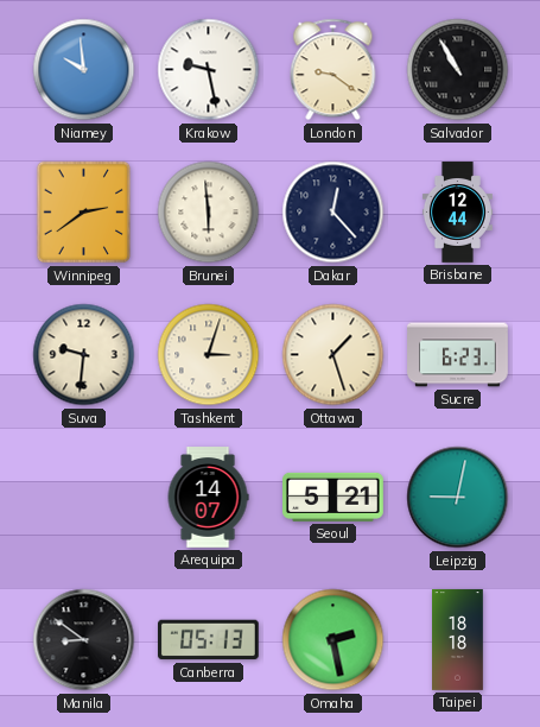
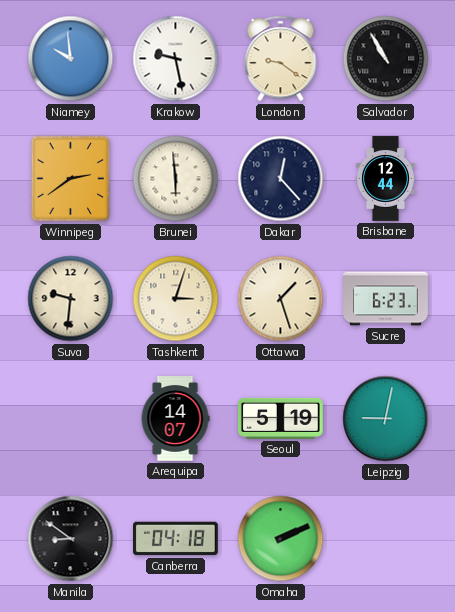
Seoul: 5:21 -> 5:19
Canberra: 05:13 -> 04:18
Omaha: 2:28 -> 2:11
Taipei: 18:18 -> none
